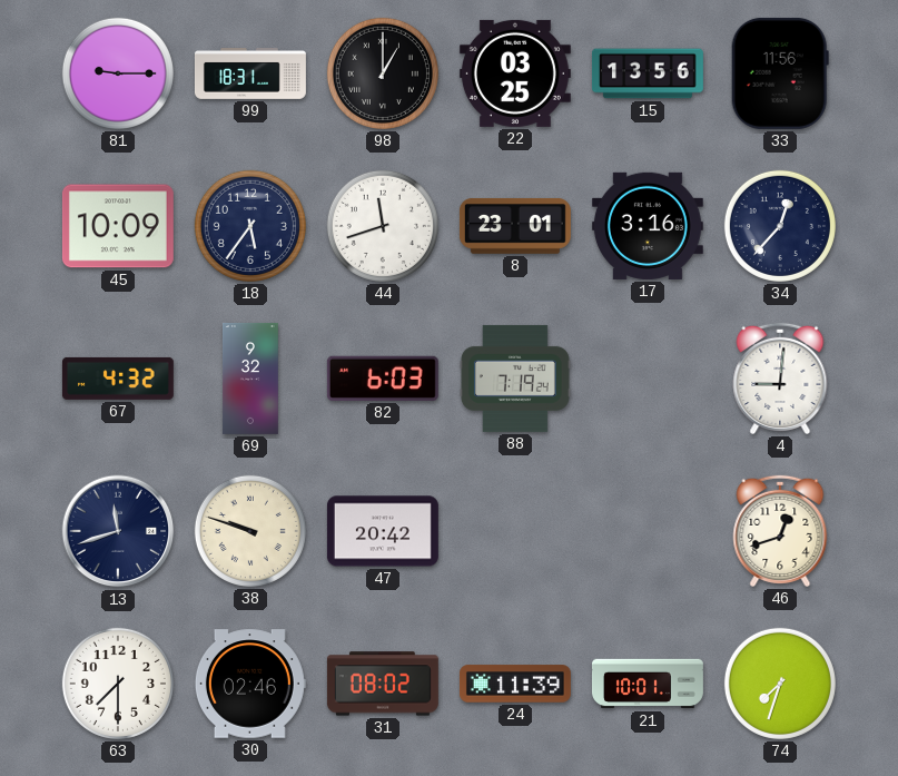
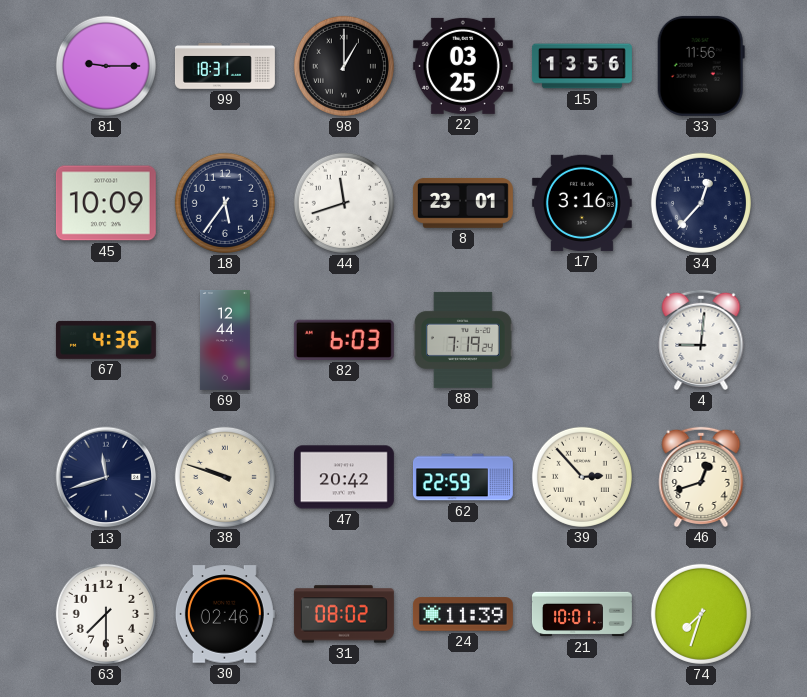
67: 4:32 -> 4:36
69: 9:32 -> 12:44
62: none -> 22:59
39: none -> 2:53
